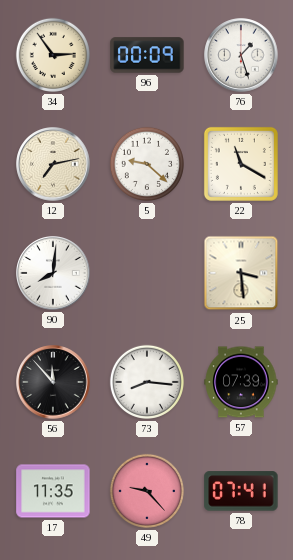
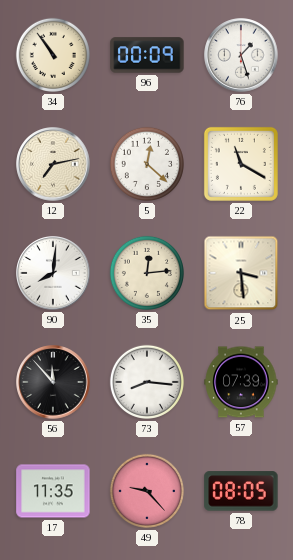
34: 2:54 -> 10:54
5: 9:22 -> 12:22
35: none -> 12:14
78: 07:41 -> 08:05
